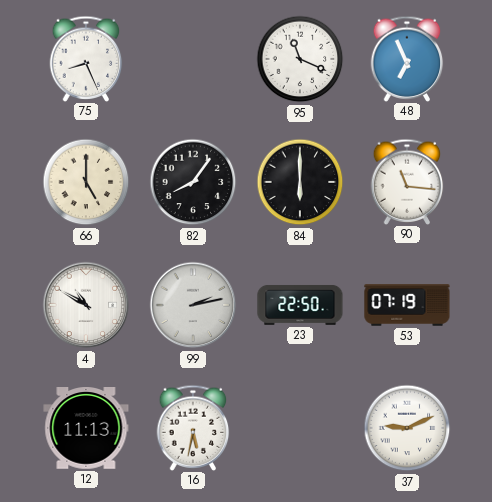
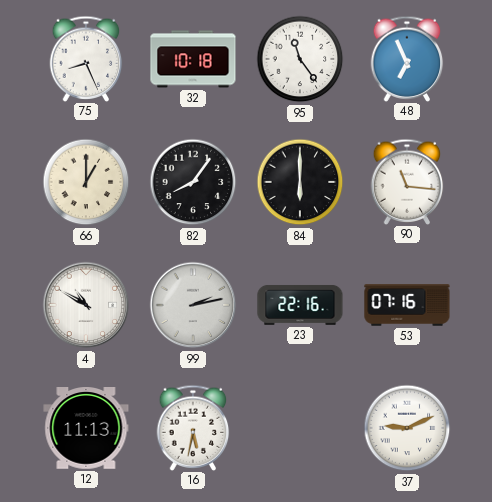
32: none -> 10:18
95: 11:19 -> 11:24
66: 5:00 -> 1:00
23: 22:50 -> 22:16
53: 07:19 -> 07:16
